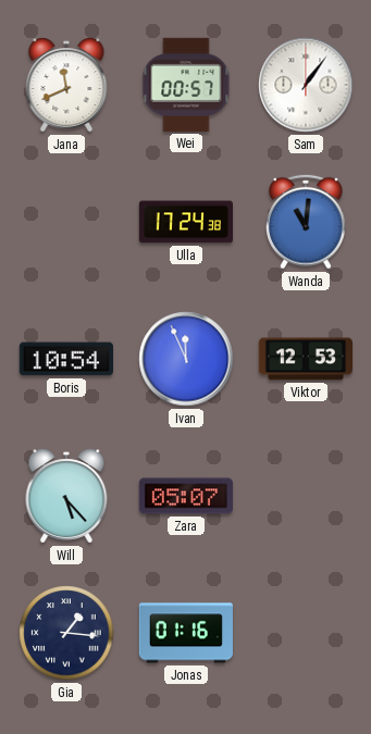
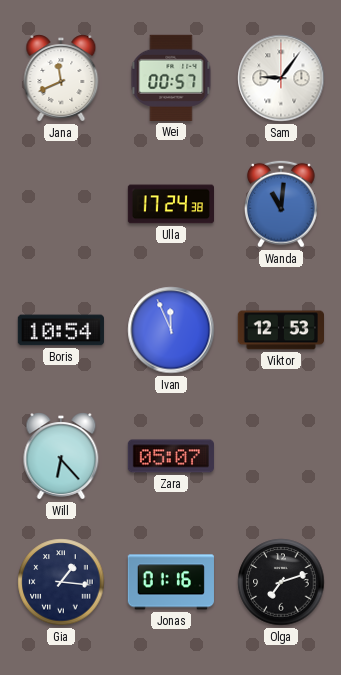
Sam: 1:06 -> 9:06
Will: 5:23 -> 6:23
Olga: none -> 7:12
